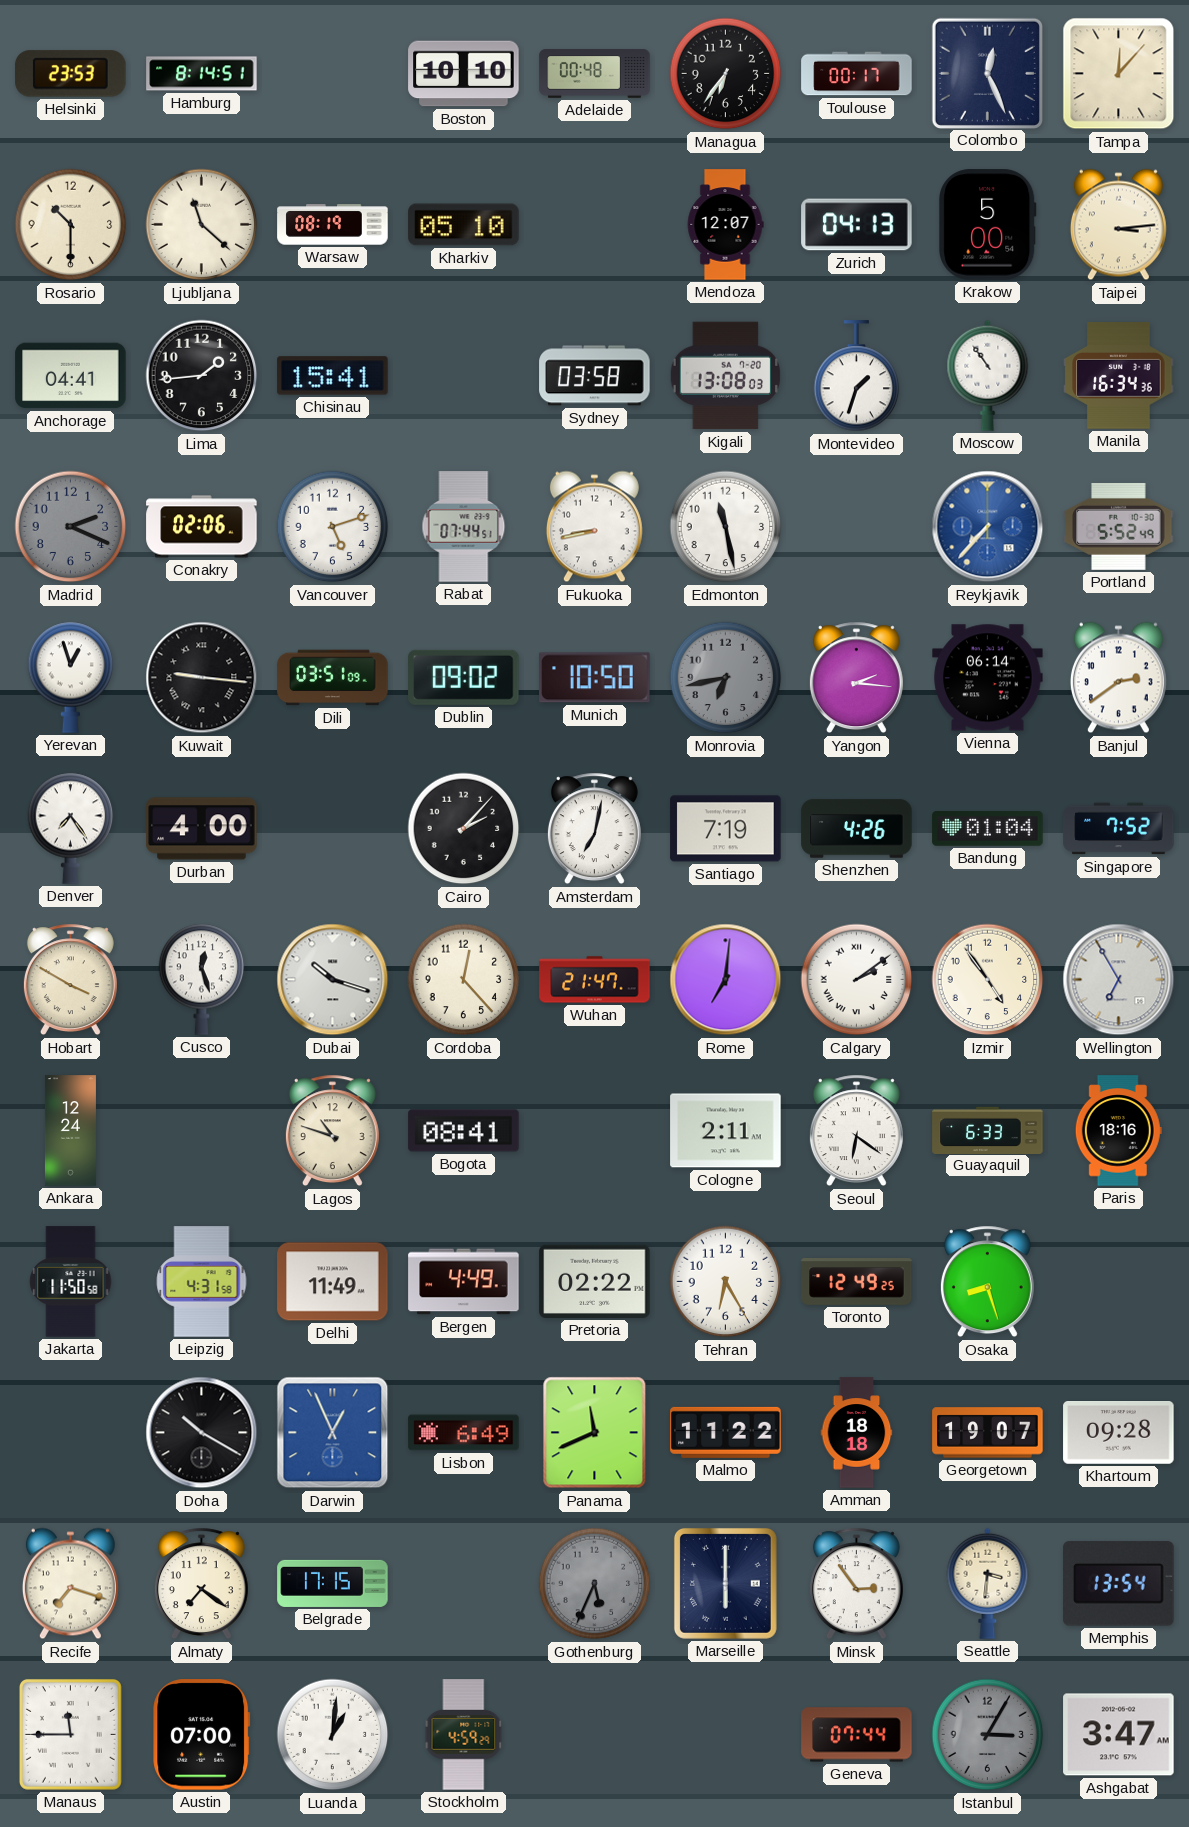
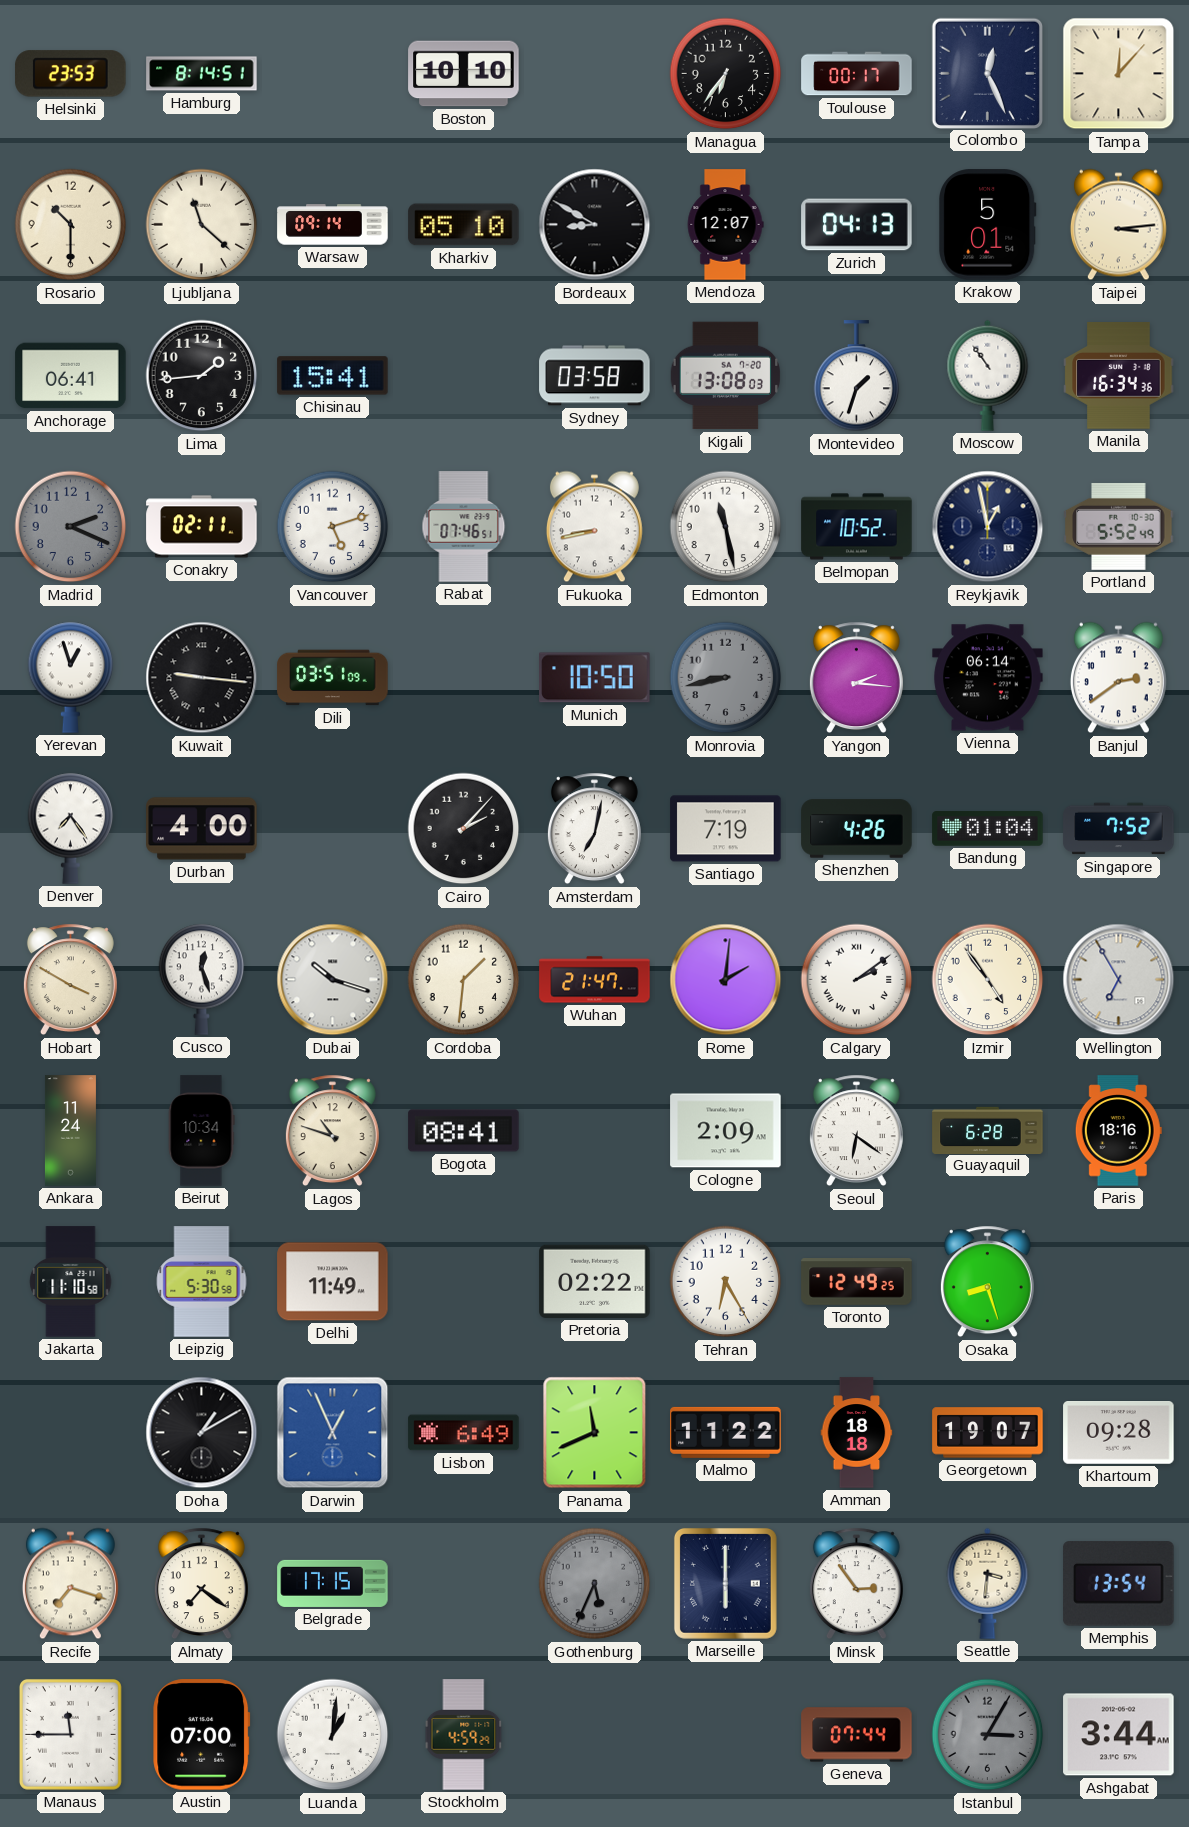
Adelaide: 00:48 -> none
Warsaw: 08:19 -> 09:14
Bordeaux: none -> 8:50
Krakow: 5:00 -> 5:01
Anchorage: 04:41 -> 06:41
Conakry: 02:06 -> 02:11
Rabat: 07:44 -> 07:46
Belmopan: none -> 10:52
Reykjavik: 7:37 -> 12:58
Reykjavik dial: blue -> navy
Dublin: 09:02 -> none
Monrovia: 6:43 -> 8:43
Cordoba: 12:23 -> 1:31
Rome: 7:01 -> 2:01
Ankara: 12:24 -> 11:24
Beirut: none -> 10:34
Cologne: 2:11 -> 2:09
Guayaquil: 6:33 -> 6:28
Jakarta: 11:50 -> 11:10
Leipzig: 4:31 -> 5:30
Bergen: 4:49 -> none
Doha: 10:20 -> 1:10
Ashgabat: 3:47 -> 3:44
